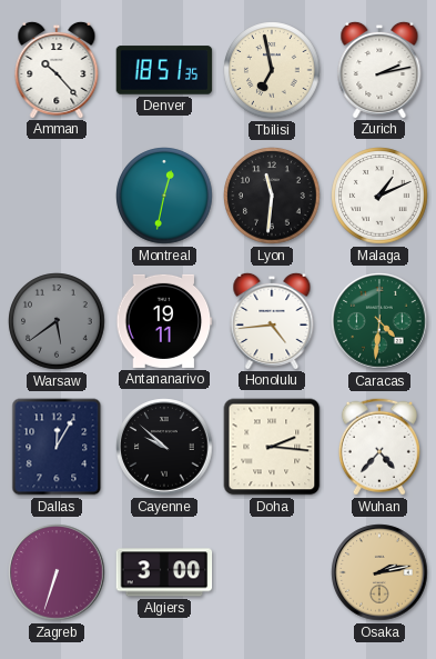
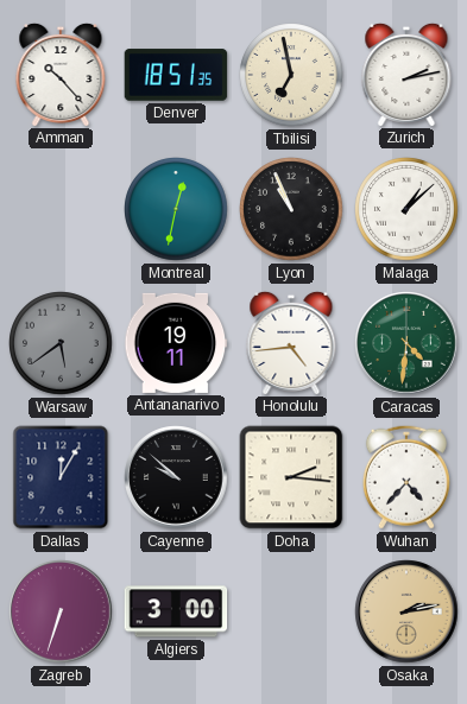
Lyon: 11:31 -> 10:56
Malaga: 1:11 -> 1:08
